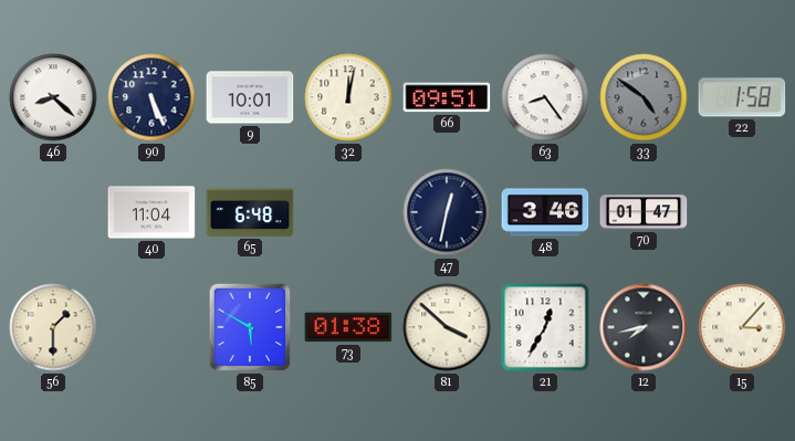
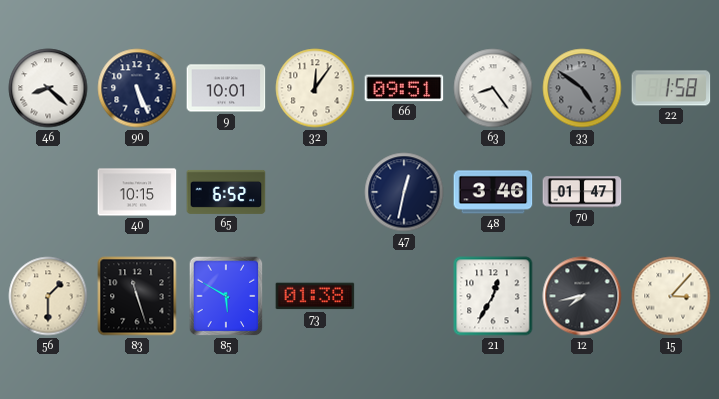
32: 12:02 -> 12:06
40: 11:04 -> 10:15
65: 6:48 -> 6:52
83: none -> 11:27
81: 3:52 -> none
